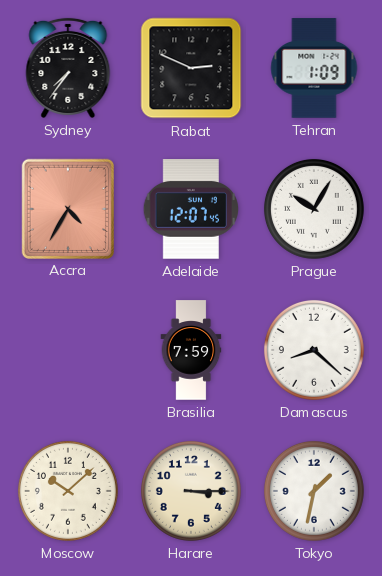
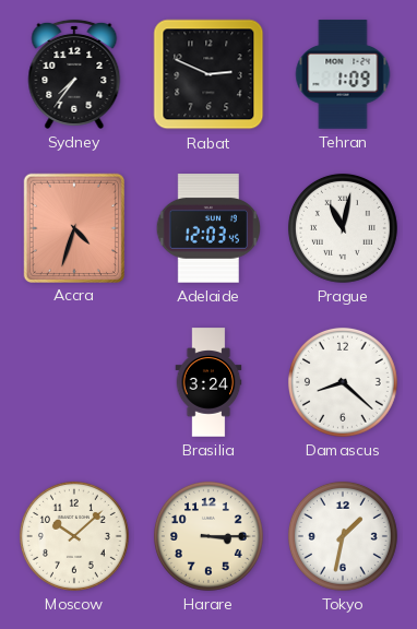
Accra: 4:35 -> 4:33
Adelaide: 12:07 -> 12:03
Prague: 10:05 -> 11:02
Brasilia: 7:59 -> 3:24
